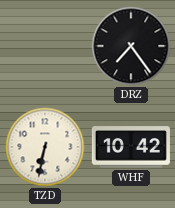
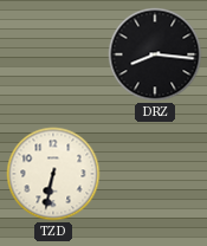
DRZ: 7:24 -> 8:16
WHF: 10:42 -> none
